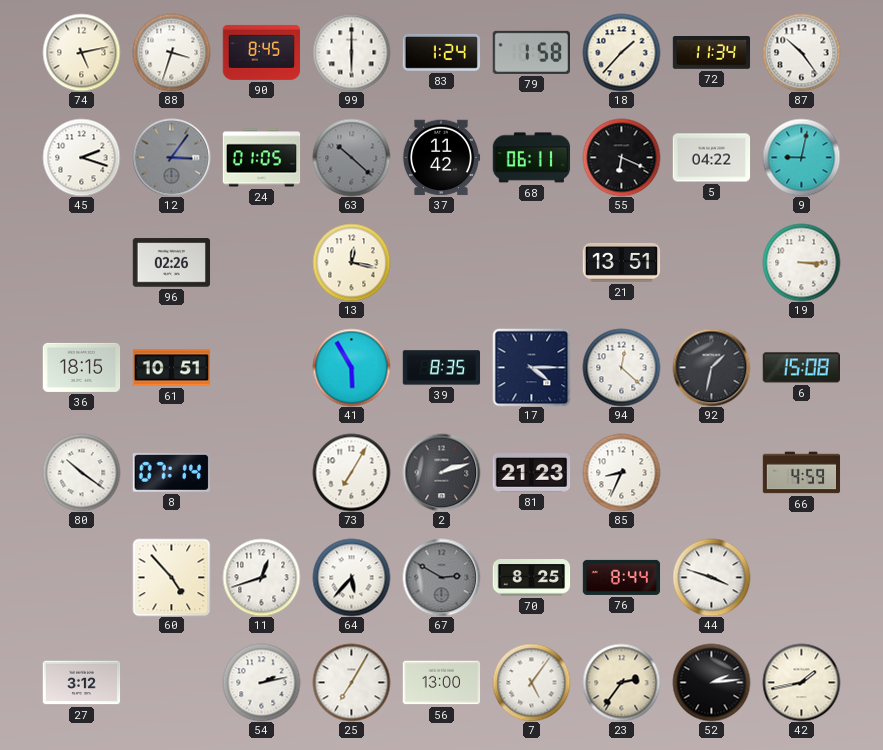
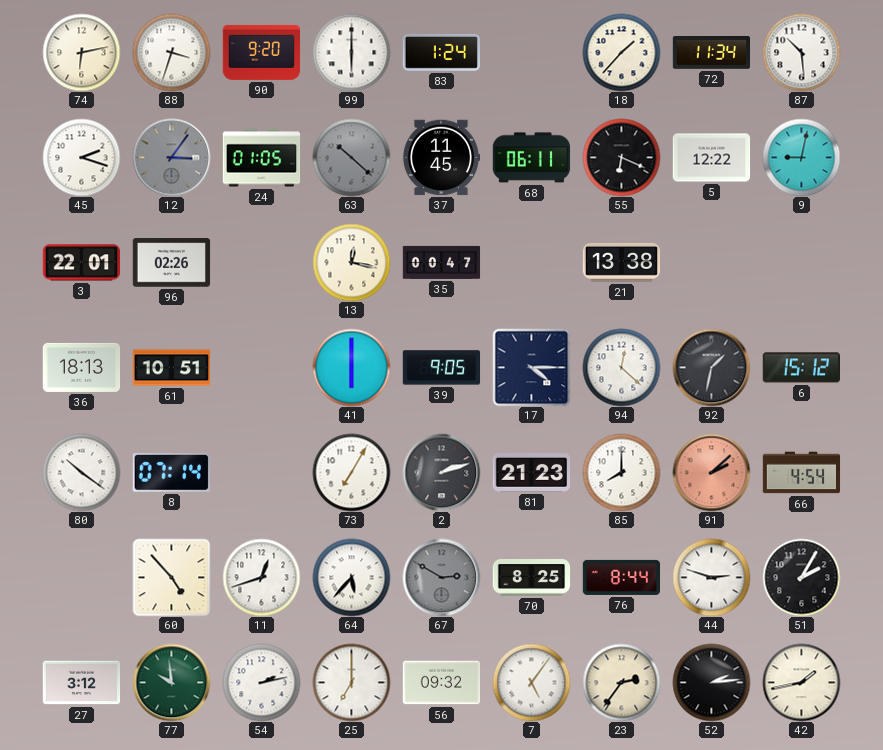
74: 5:13 -> 6:13
90: 8:45 -> 9:20
79: 1:58 -> none
87: 10:24 -> 10:29
37: 11:42 -> 11:45
5: 04:22 -> 12:22
3: none -> 22:01
35: none -> 00:47
21: 13:51 -> 13:38
19: 3:15 -> none
36: 18:15 -> 18:13
41: 5:55 -> 6:00
39: 8:35 -> 9:05
6: 15:08 -> 15:12
85: 8:34 -> 8:00
91: none -> 2:08
66: 4:59 -> 4:54
44: 3:48 -> 2:48
51: none -> 2:05
77: none -> 9:59
25: 7:05 -> 7:00
56: 13:00 -> 09:32
